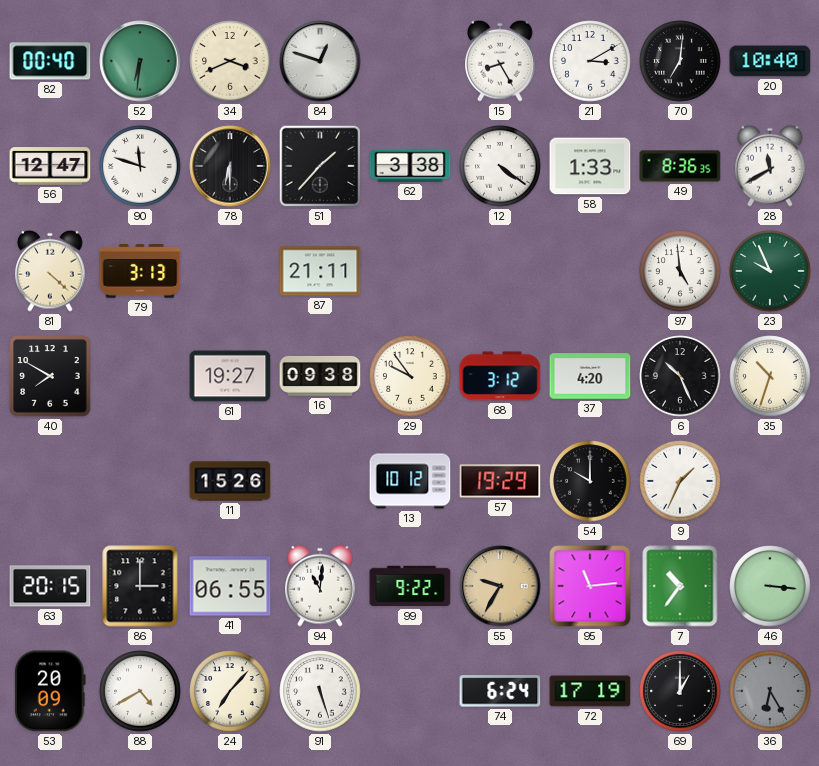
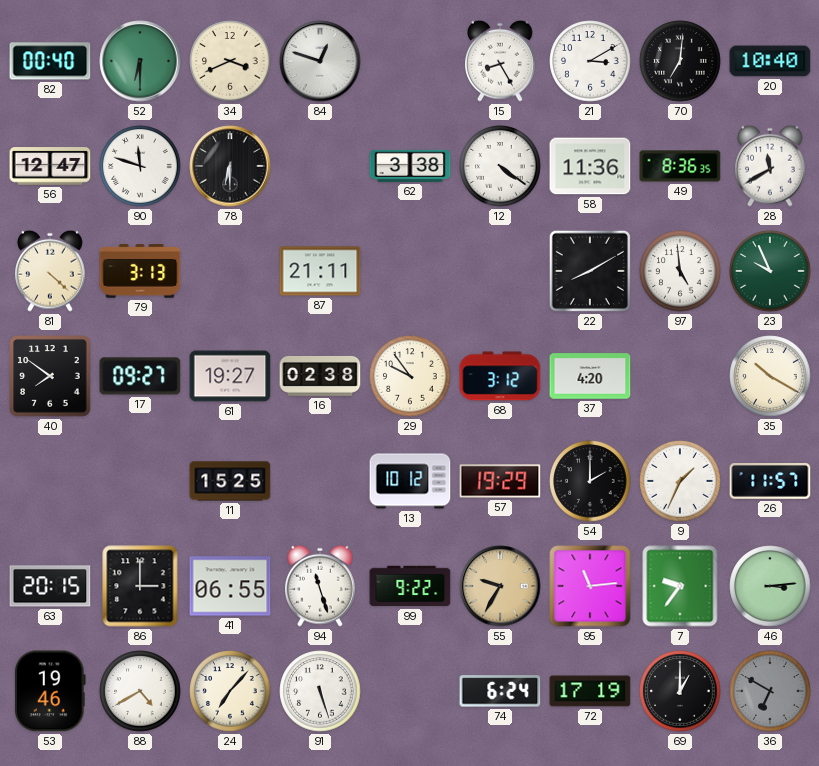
52: 6:31 -> 6:30
51: 1:37 -> none
58: 1:33 -> 11:36
22: none -> 8:10
40: 7:50 -> 7:51
17: none -> 09:27
16: 09:38 -> 02:38
6: 10:26 -> none
35: 10:33 -> 10:20
11: 15:26 -> 15:25
54: 10:00 -> 2:00
26: none -> 11:57
94: 11:01 -> 11:27
7: 10:36 -> 9:36
46: 3:16 -> 3:14
53: 20:09 -> 19:46
36: 6:25 -> 6:50
